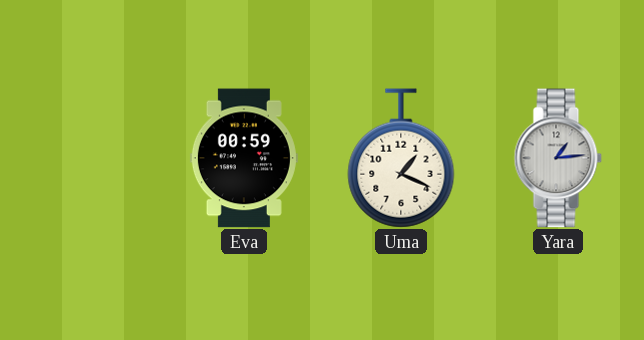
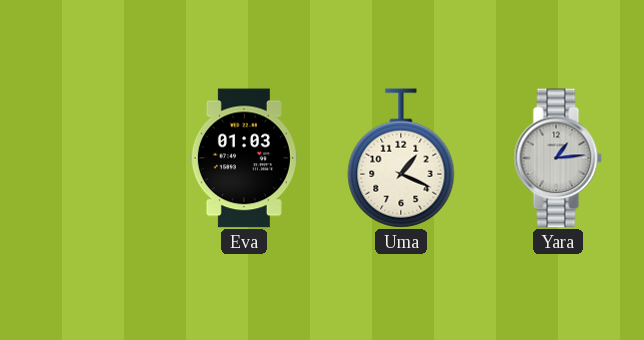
Eva: 00:59 -> 01:03
